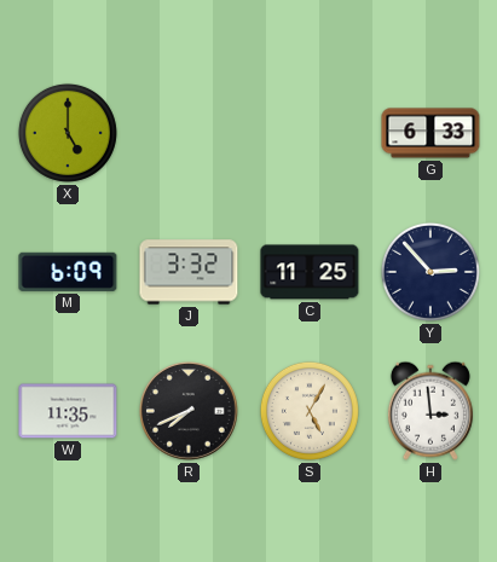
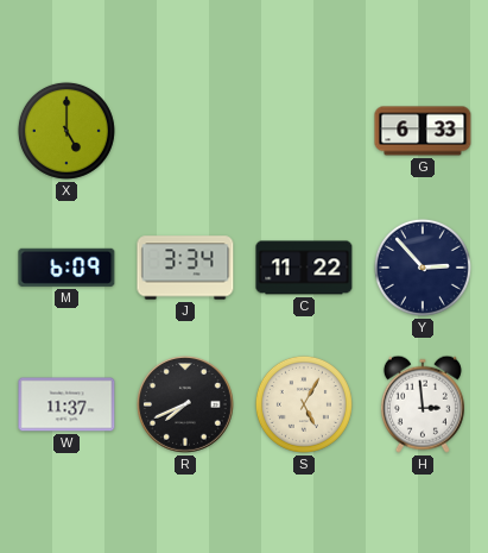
J: 3:32 -> 3:34
C: 11:25 -> 11:22
W: 11:35 -> 11:37
